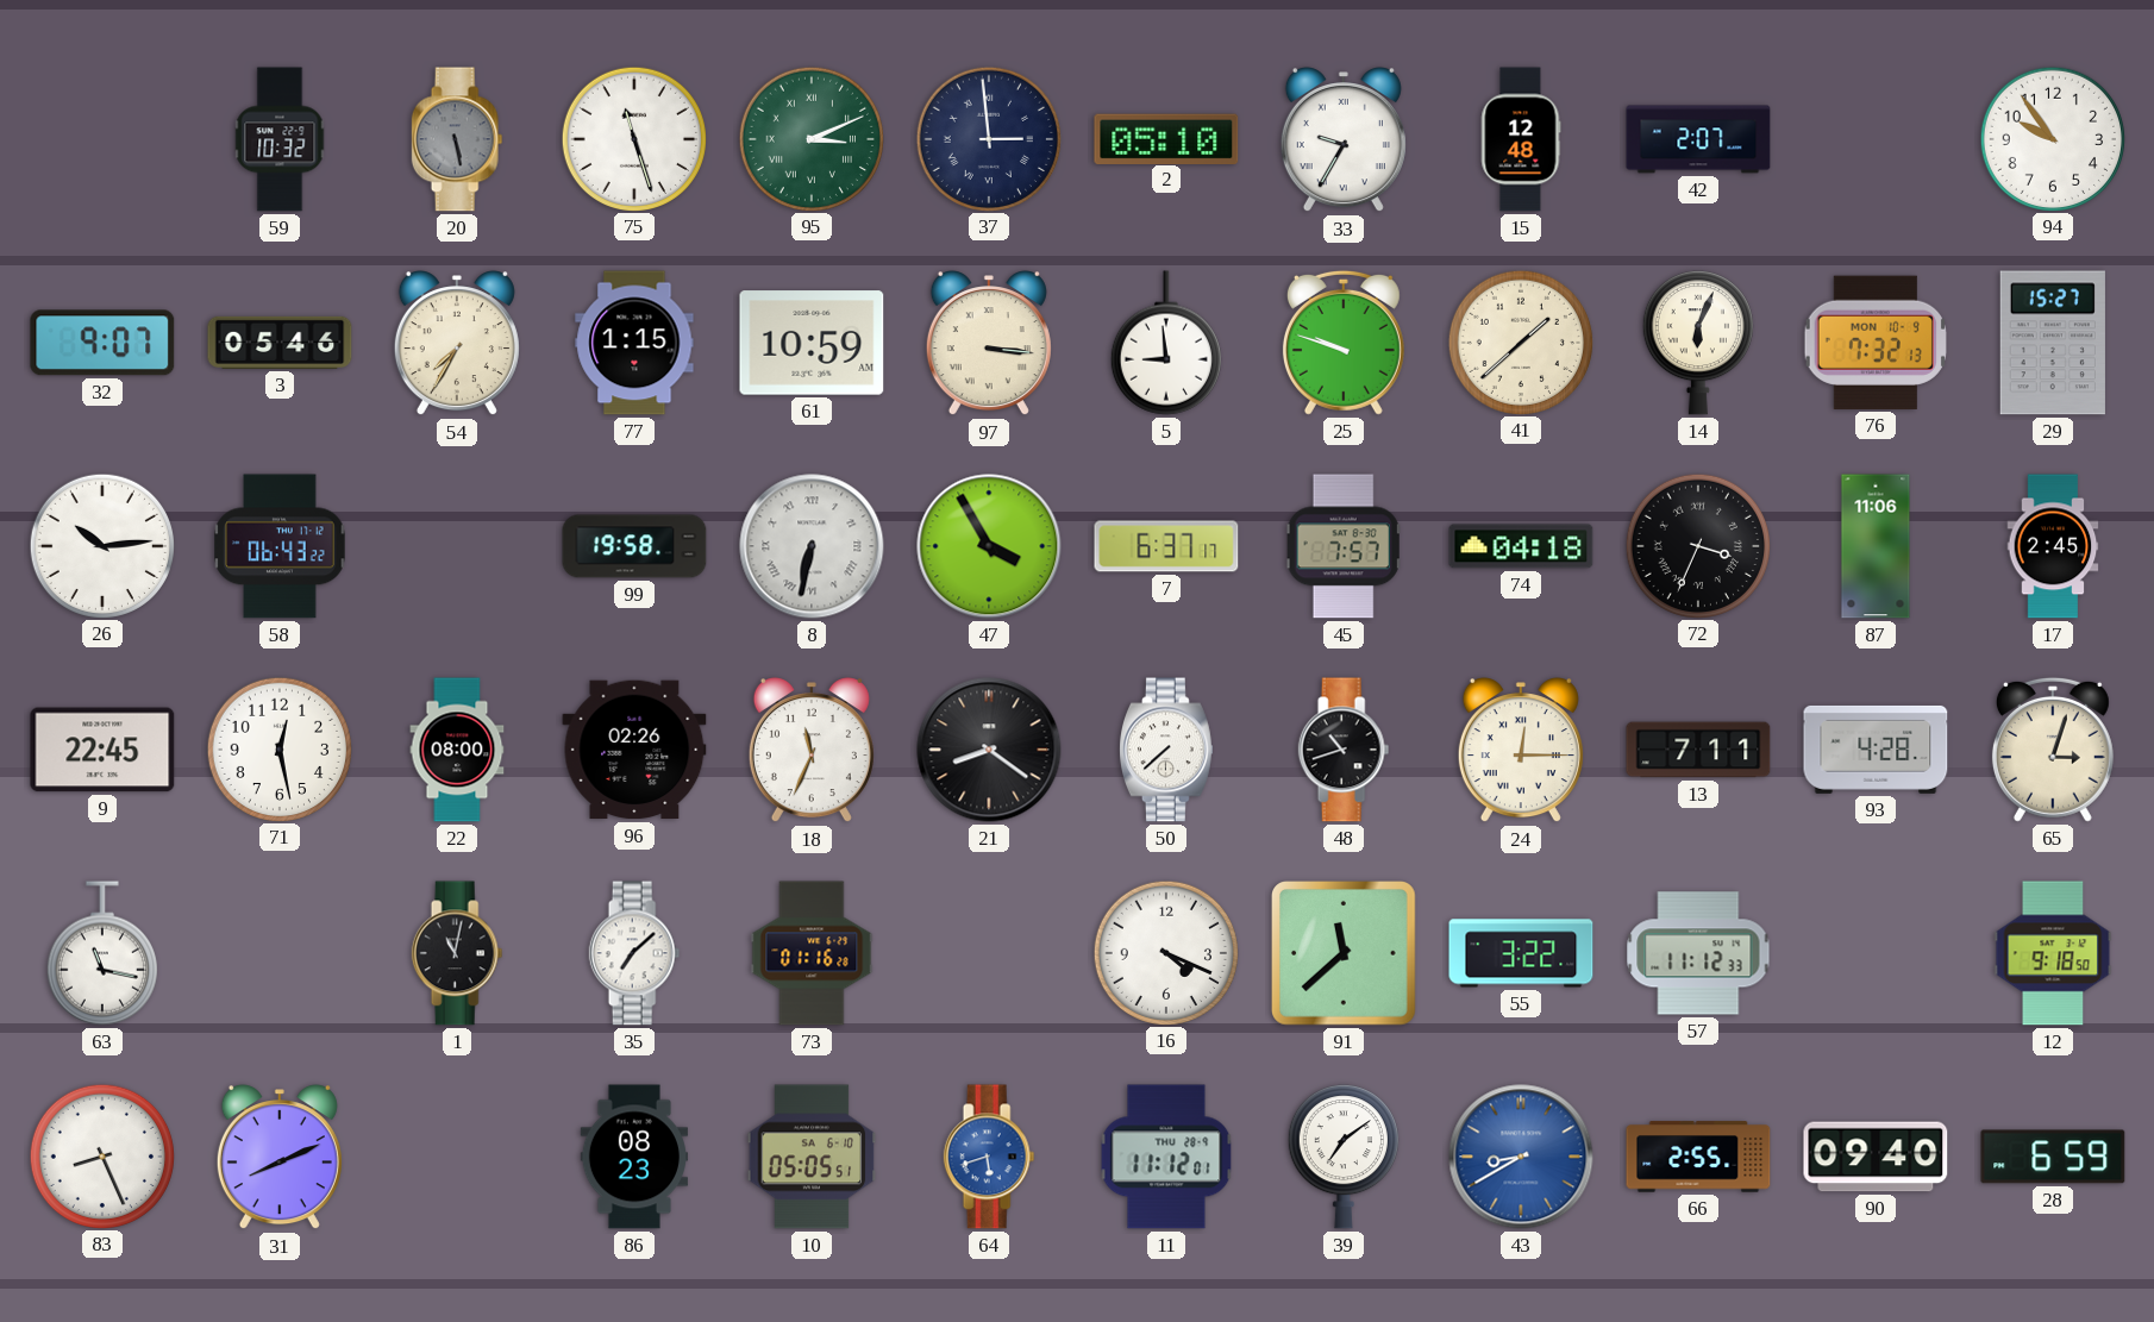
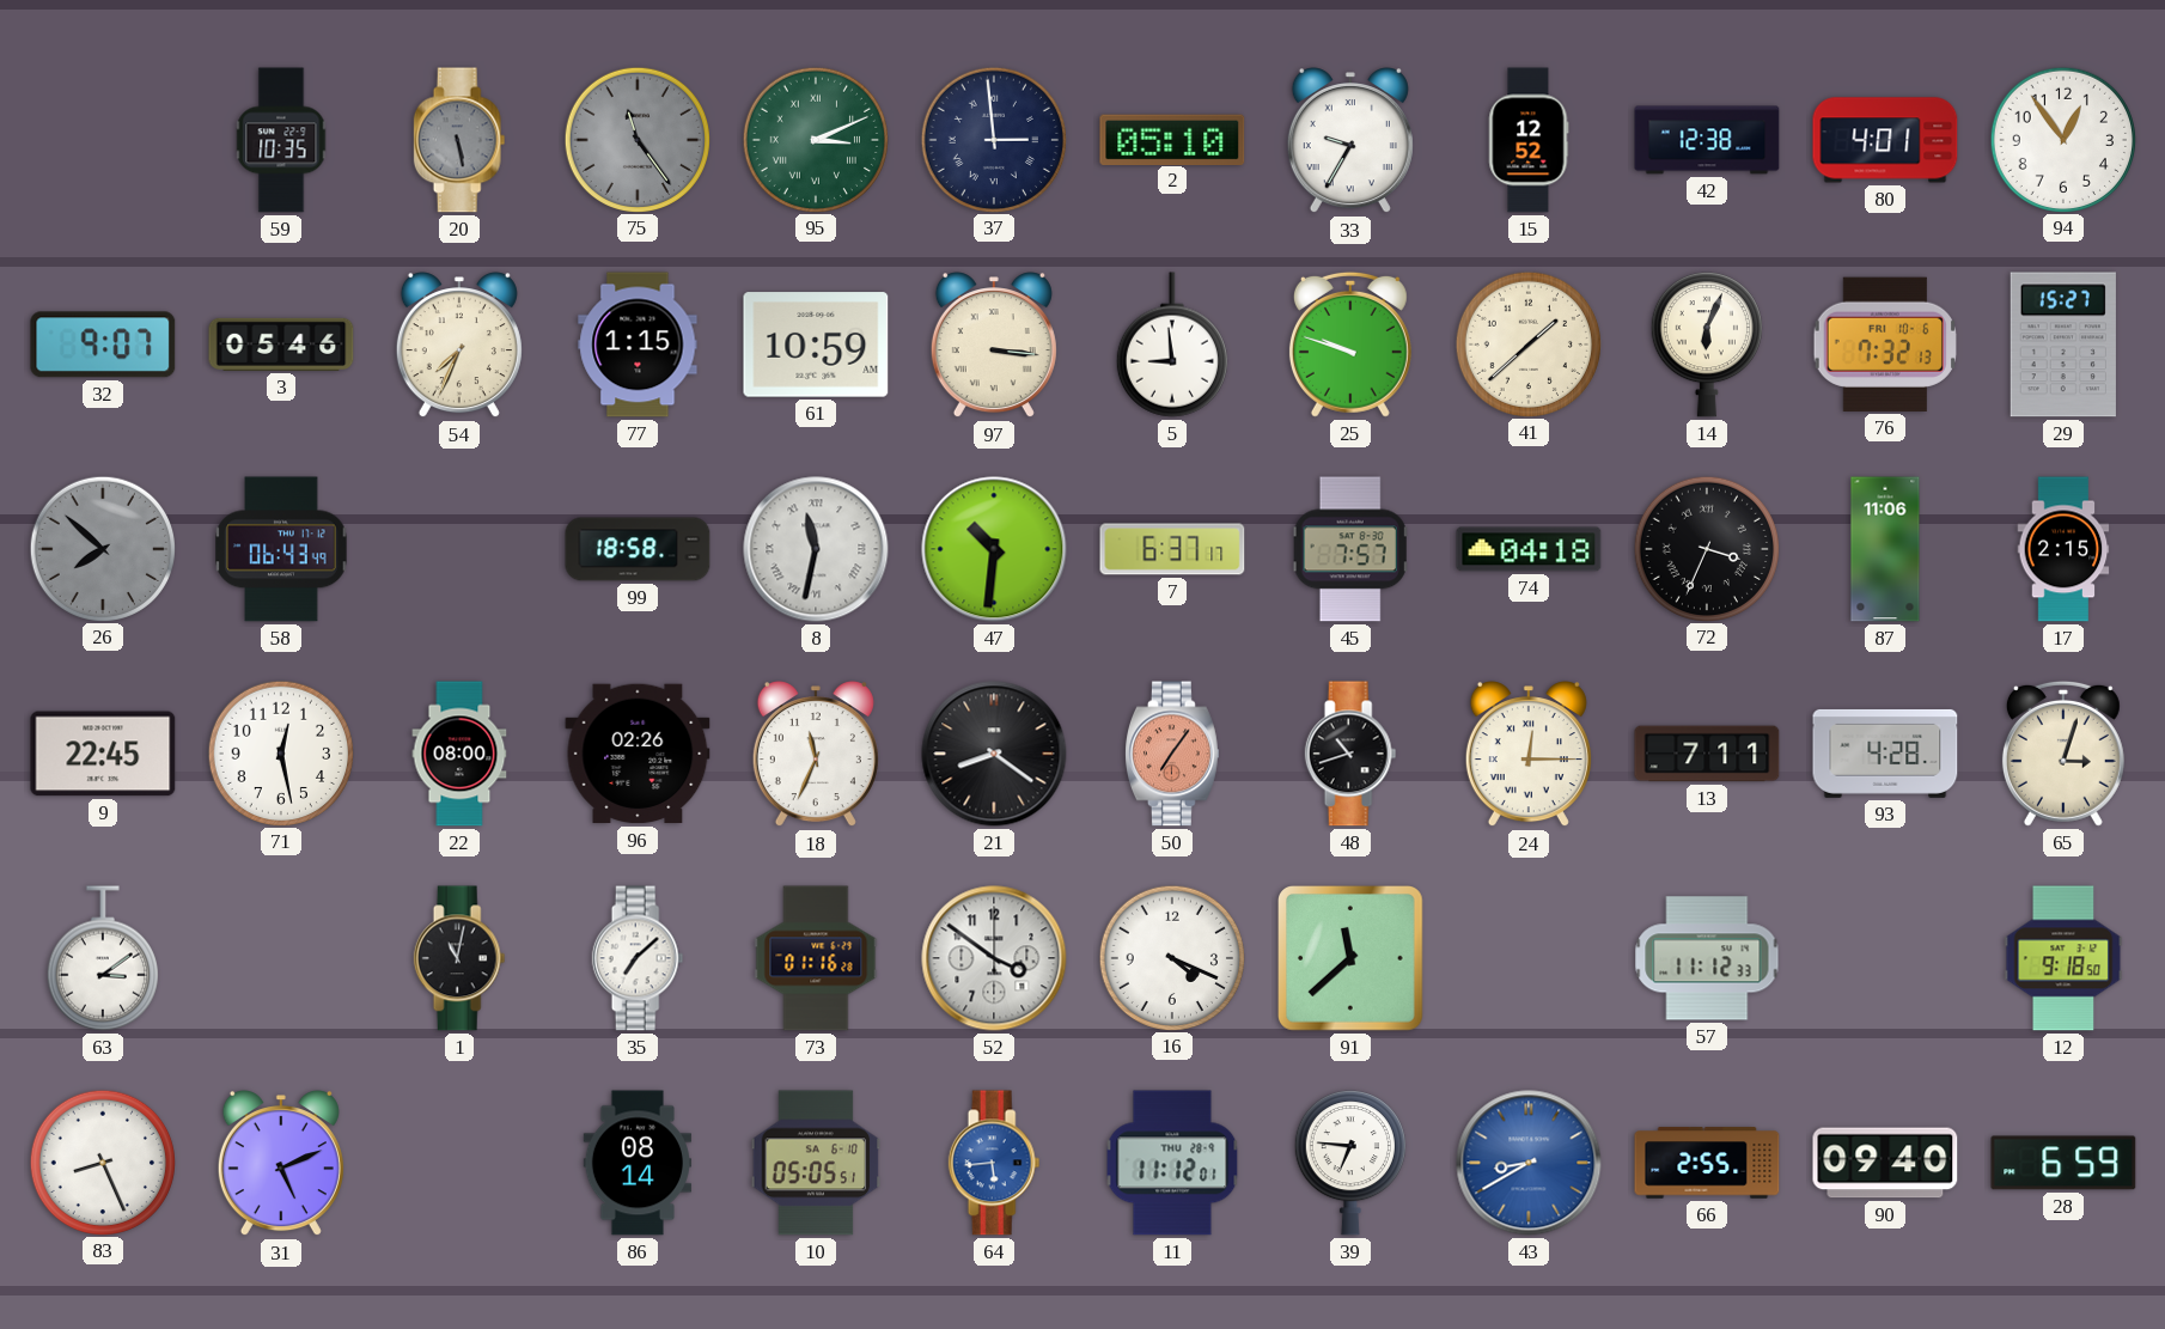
59: 10:32 -> 10:35
75: 11:27 -> 11:24
75 dial: white -> grey
15: 12:48 -> 12:52
42: 2:07 -> 12:38
80: none -> 4:01
94: 9:54 -> 12:54
54: 7:35 -> 7:34
76 date: MON 10-9 -> FRI 10-6
26: 10:14 -> 7:52
26 dial: white -> grey
58: 06:43:22 -> 06:43:49
99: 19:58 -> 18:58
8: 6:32 -> 11:32
47: 3:55 -> 10:31
17: 2:45 -> 2:15
50: 7:38 -> 7:06
50 dial: white -> salmon
63: 11:17 -> 3:09
52: none -> 3:51
55: 3:22 -> none
31: 8:11 -> 5:11
86: 08:23 -> 08:14
64: 5:42 -> 5:44
39: 7:09 -> 6:46
